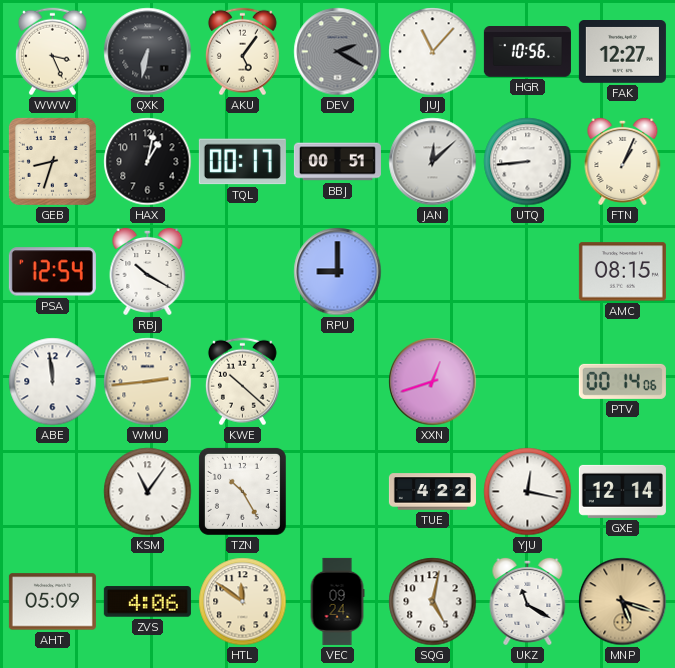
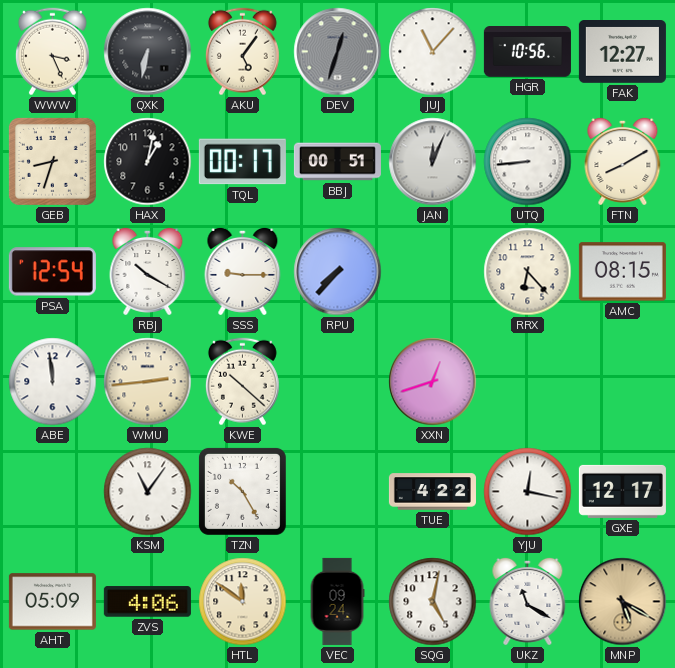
DEV: 2:20 -> 12:33
JAN: 12:08 -> 12:04
FTN: 1:04 -> 8:10
SSS: none -> 9:15
RPU: 9:00 -> 7:37
RRX: none -> 6:23
PTV: 00:14 -> none
GXE: 12:14 -> 12:17
MNP: 5:18 -> 5:20
